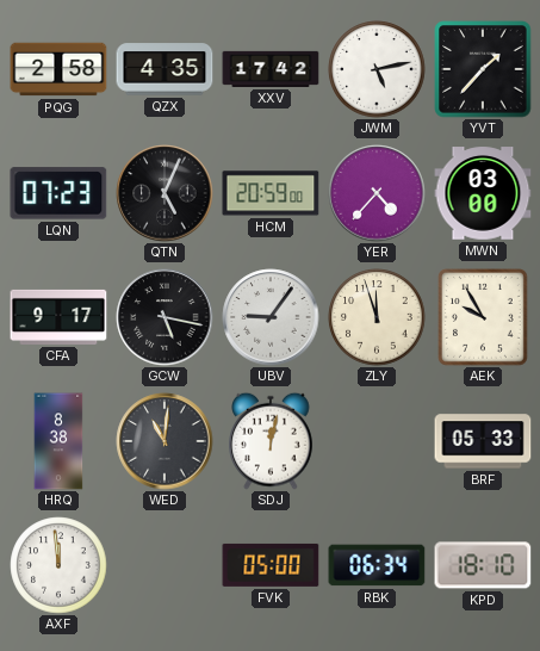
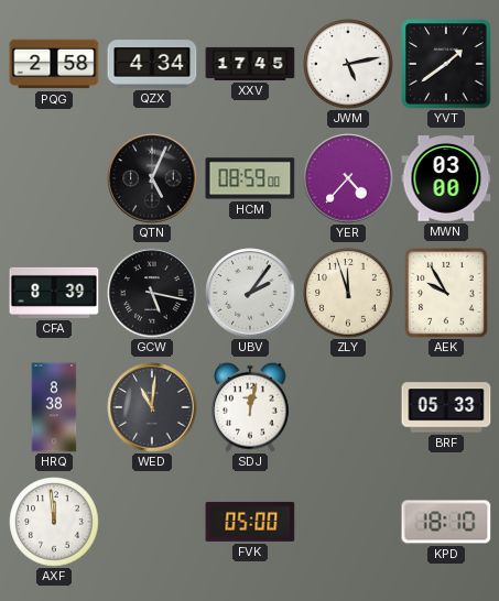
QZX: 4:35 -> 4:34
XXV: 17:42 -> 17:45
YVT: 1:37 -> 1:39
LQN: 07:23 -> none
HCM: 20:59 -> 08:59
CFA: 9:17 -> 8:39
UBV: 9:06 -> 2:06
RBK: 06:34 -> none
